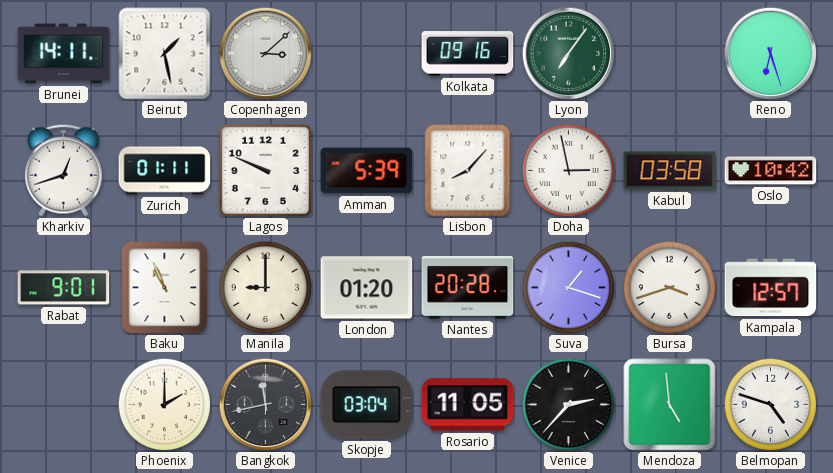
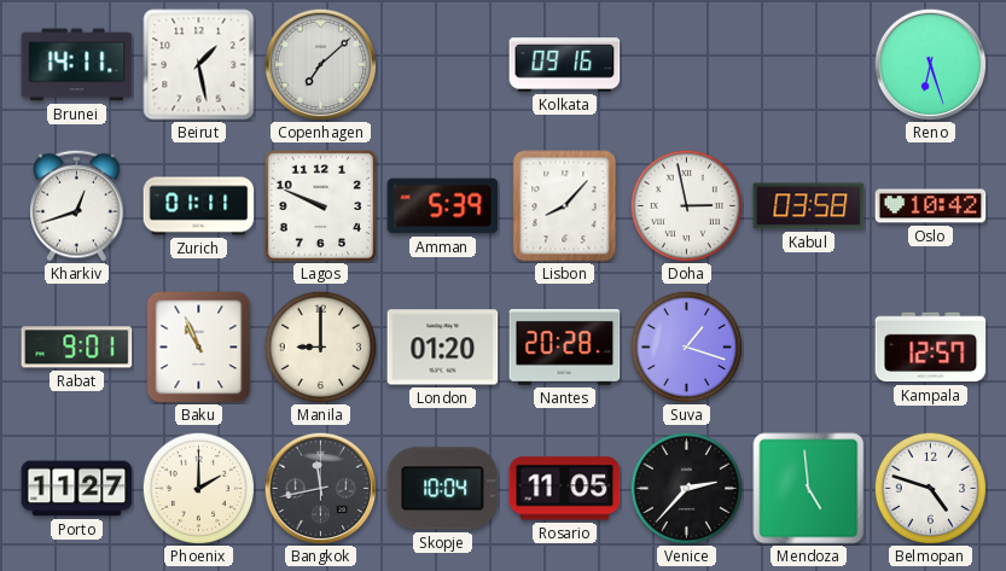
Copenhagen: 3:08 -> 7:08
Lyon: 7:06 -> none
Bursa: 3:42 -> none
Porto: none -> 11:27
Skopje: 03:04 -> 10:04
